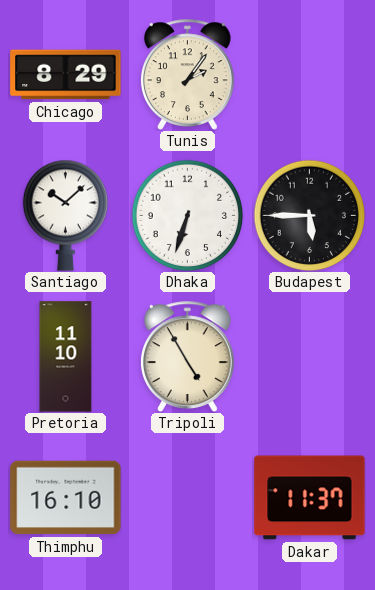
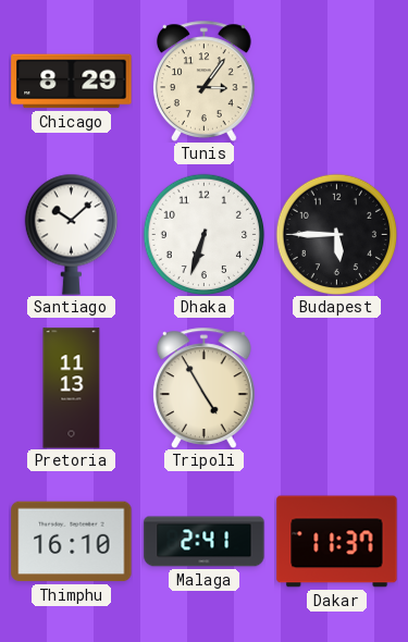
Tunis: 2:06 -> 3:06
Pretoria: 11:10 -> 11:13
Malaga: none -> 2:41
